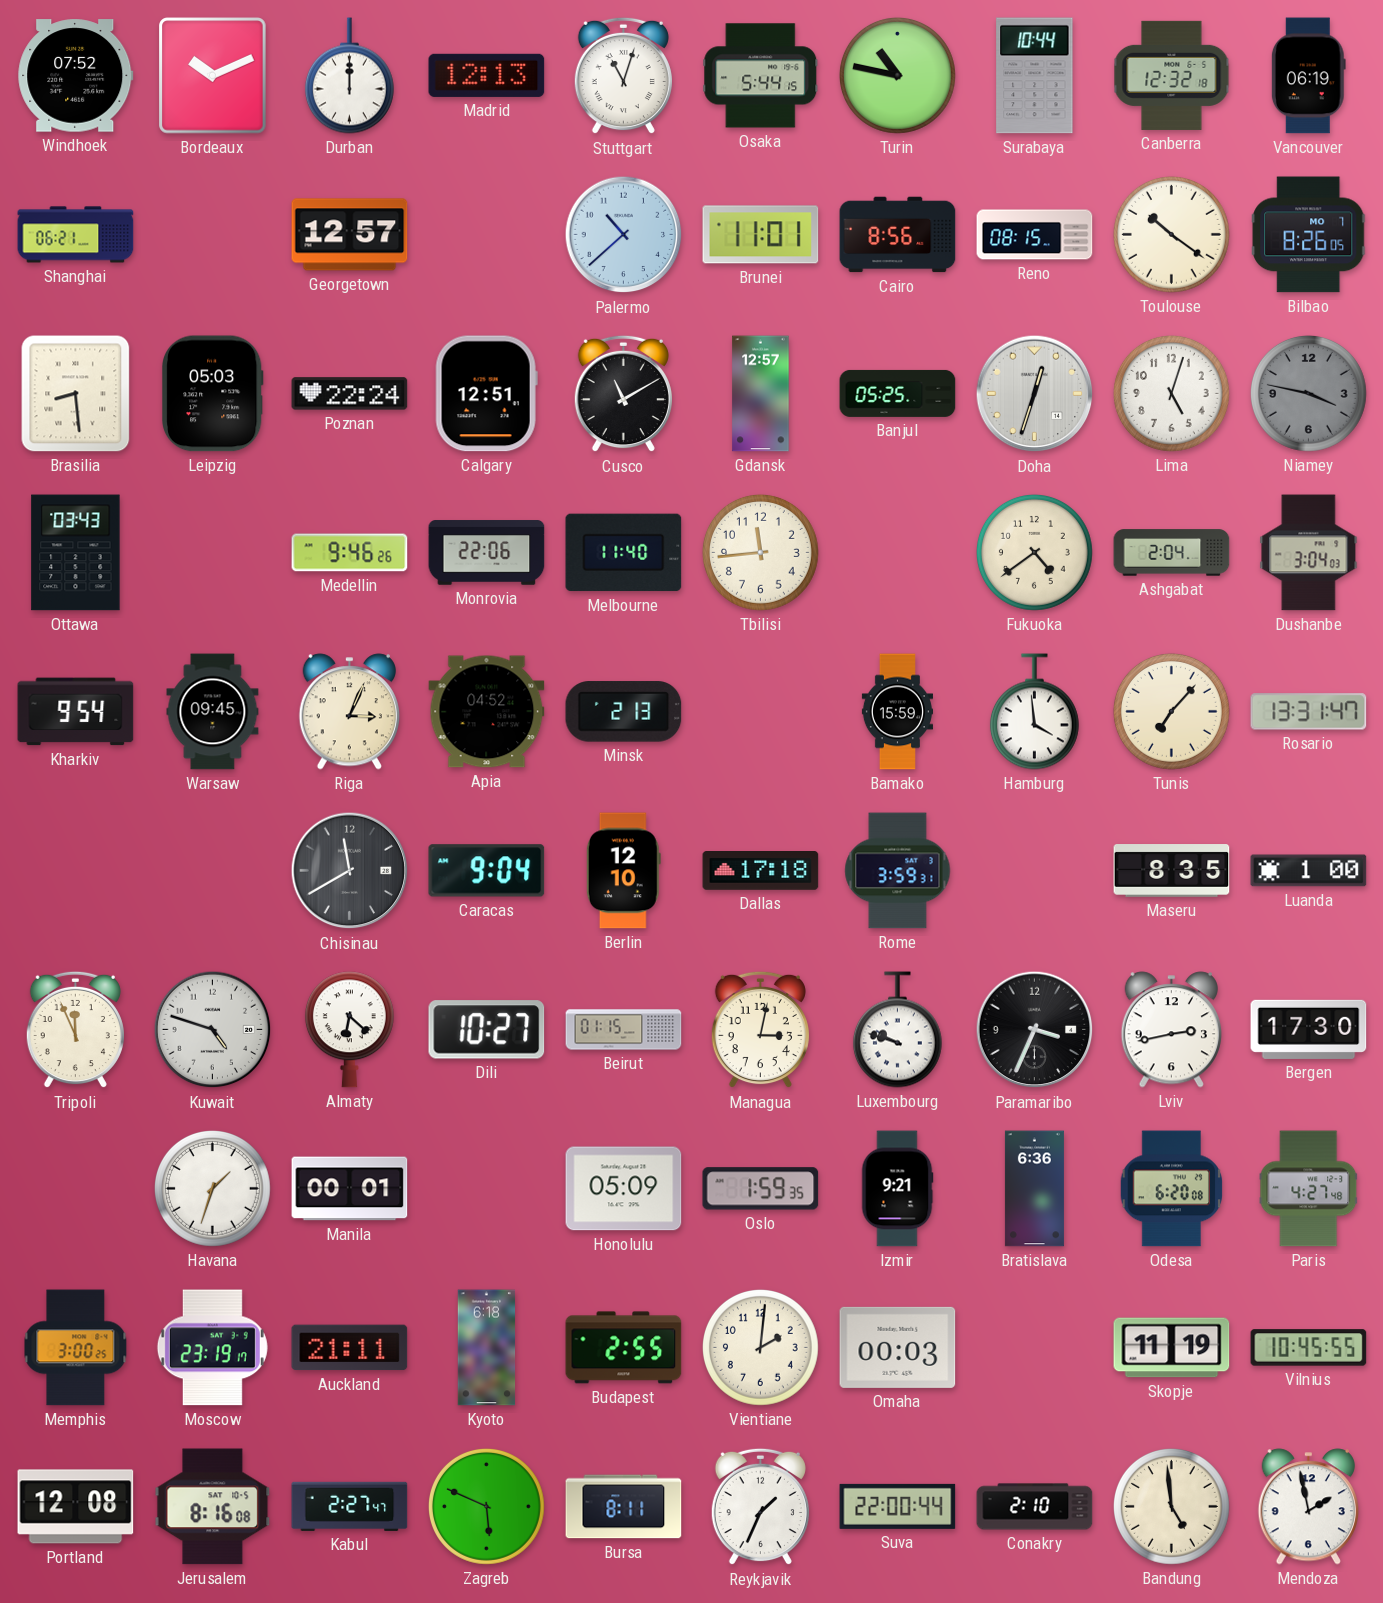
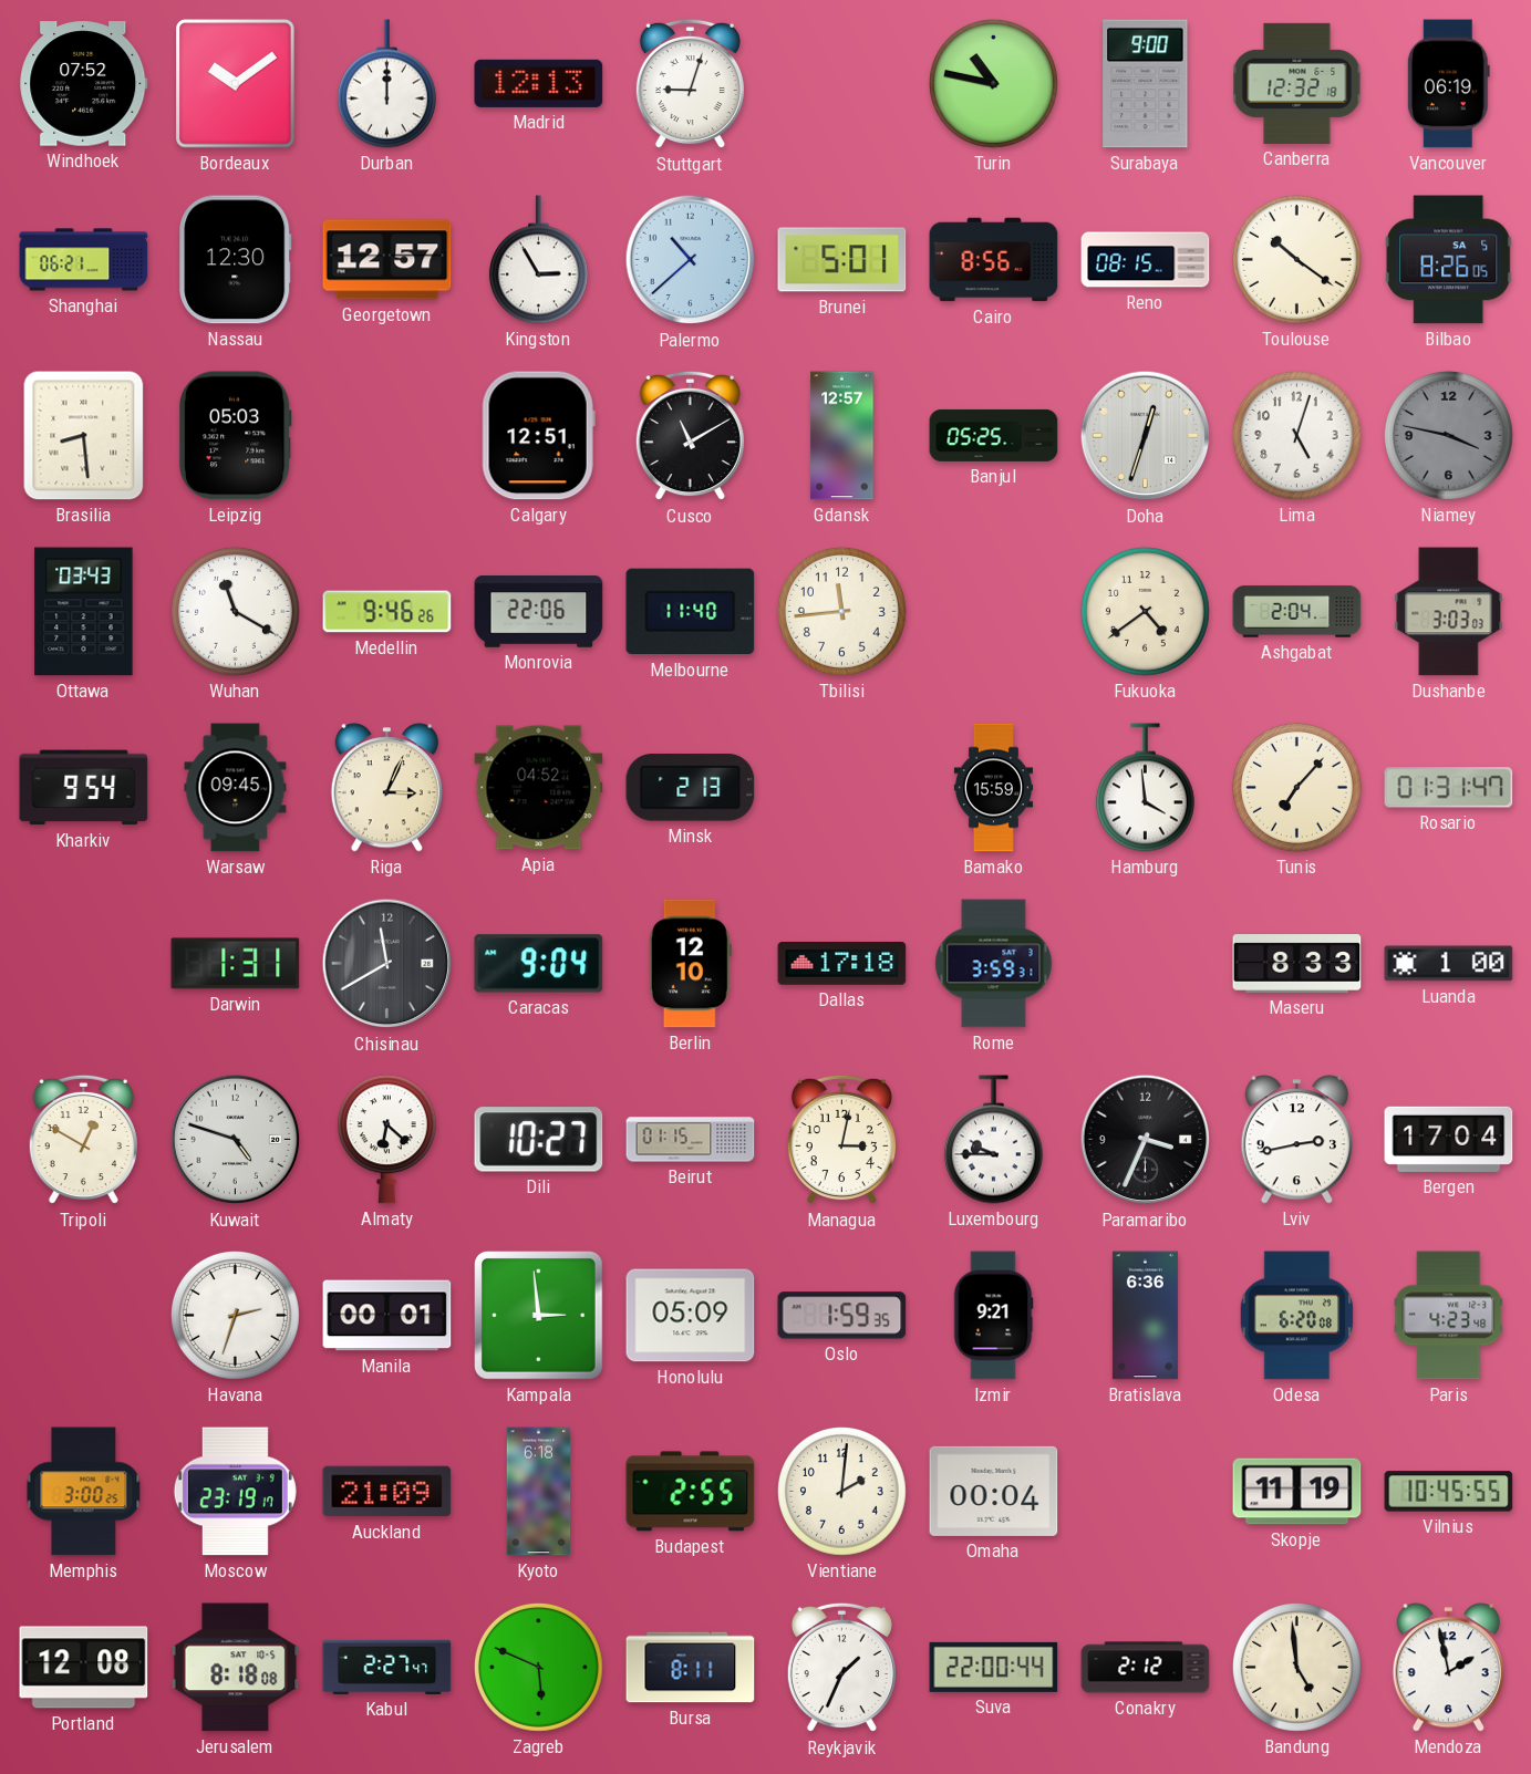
Bordeaux: 10:11 -> 10:09
Stuttgart: 11:03 -> 9:03
Osaka: 5:44 -> none
Surabaya: 10:44 -> 9:00
Nassau: none -> 12:30
Kingston: none -> 2:55
Brunei: 11:01 -> 5:01
Bilbao date: MO 7 -> SA 5
Poznan: 22:24 -> none
Wuhan: none -> 11:20
Dushanbe: 3:04 -> 3:03
Rosario: 13:31 -> 01:31
Darwin: none -> 1:31
Maseru: 8:35 -> 8:33
Tripoli: 11:56 -> 12:50
Luxembourg: 9:48 -> 9:45
Bergen: 17:30 -> 17:04
Havana: 1:33 -> 2:33
Kampala: none -> 2:59
Paris: 4:27 -> 4:23
Auckland: 21:11 -> 21:09
Omaha: 00:03 -> 00:04
Jerusalem: 8:16 -> 8:18
Conakry: 2:10 -> 2:12
